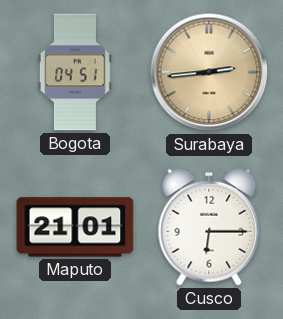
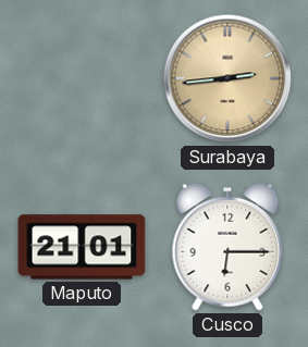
Bogota: 04:51 -> none
